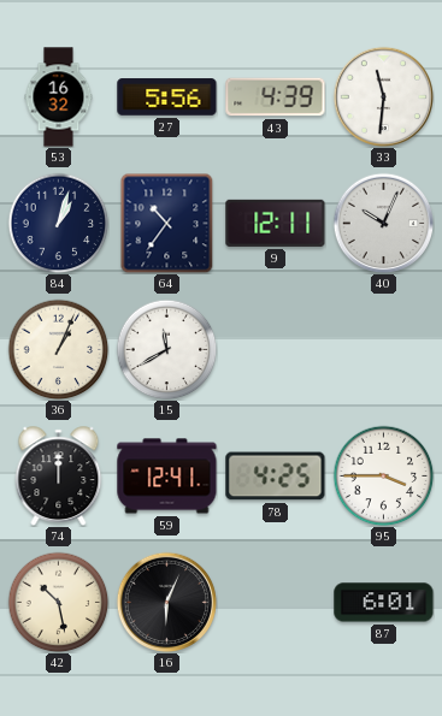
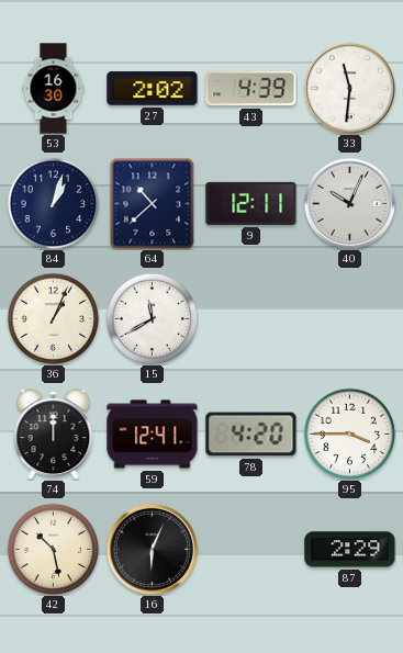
53: 16:32 -> 16:30
27: 5:56 -> 2:02
64: 10:36 -> 10:38
78: 4:25 -> 4:20
87: 6:01 -> 2:29
